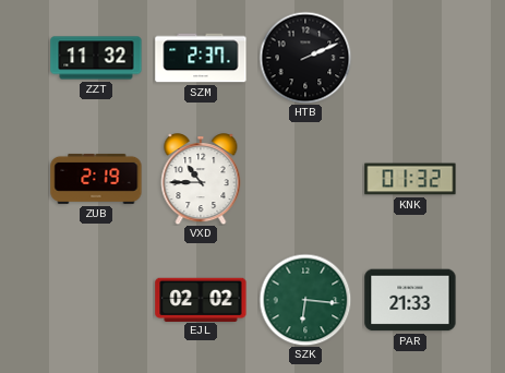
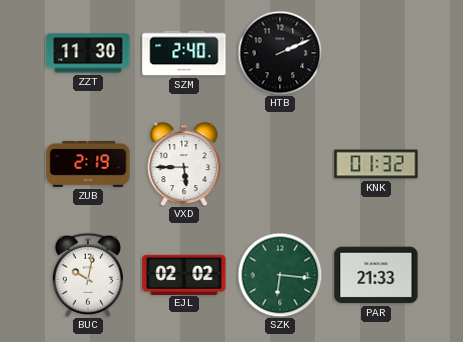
ZZT: 11:32 -> 11:30
SZM: 2:37 -> 2:40
VXD: 10:45 -> 5:45
BUC: none -> 10:02
